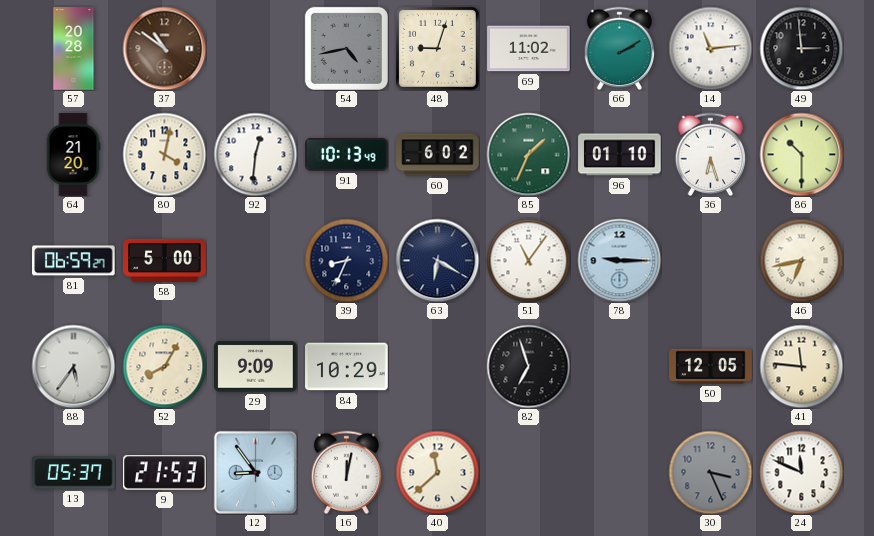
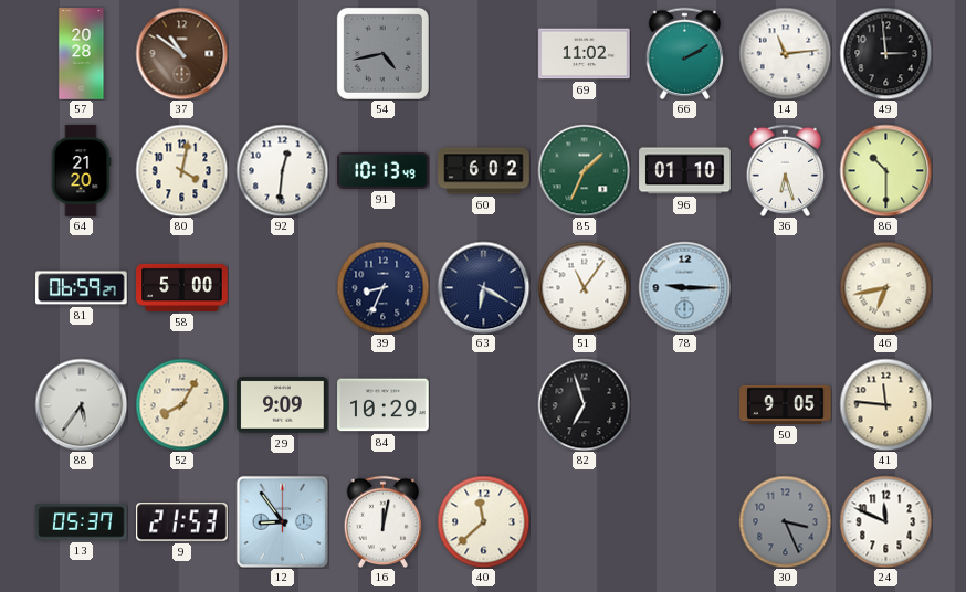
48: 9:03 -> none
50: 12:05 -> 9:05
